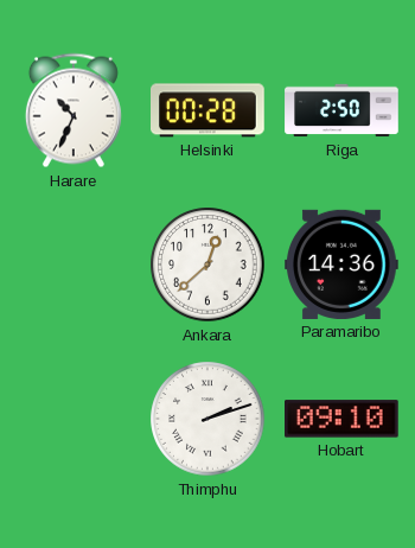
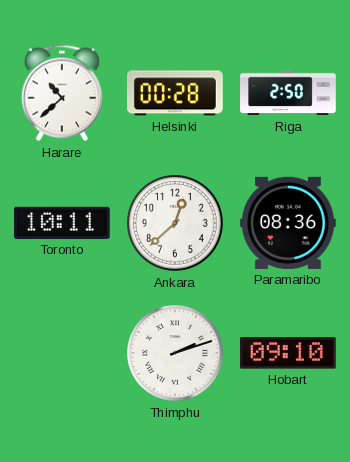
Harare: 10:34 -> 10:38
Toronto: none -> 10:11
Paramaribo: 14:36 -> 08:36
